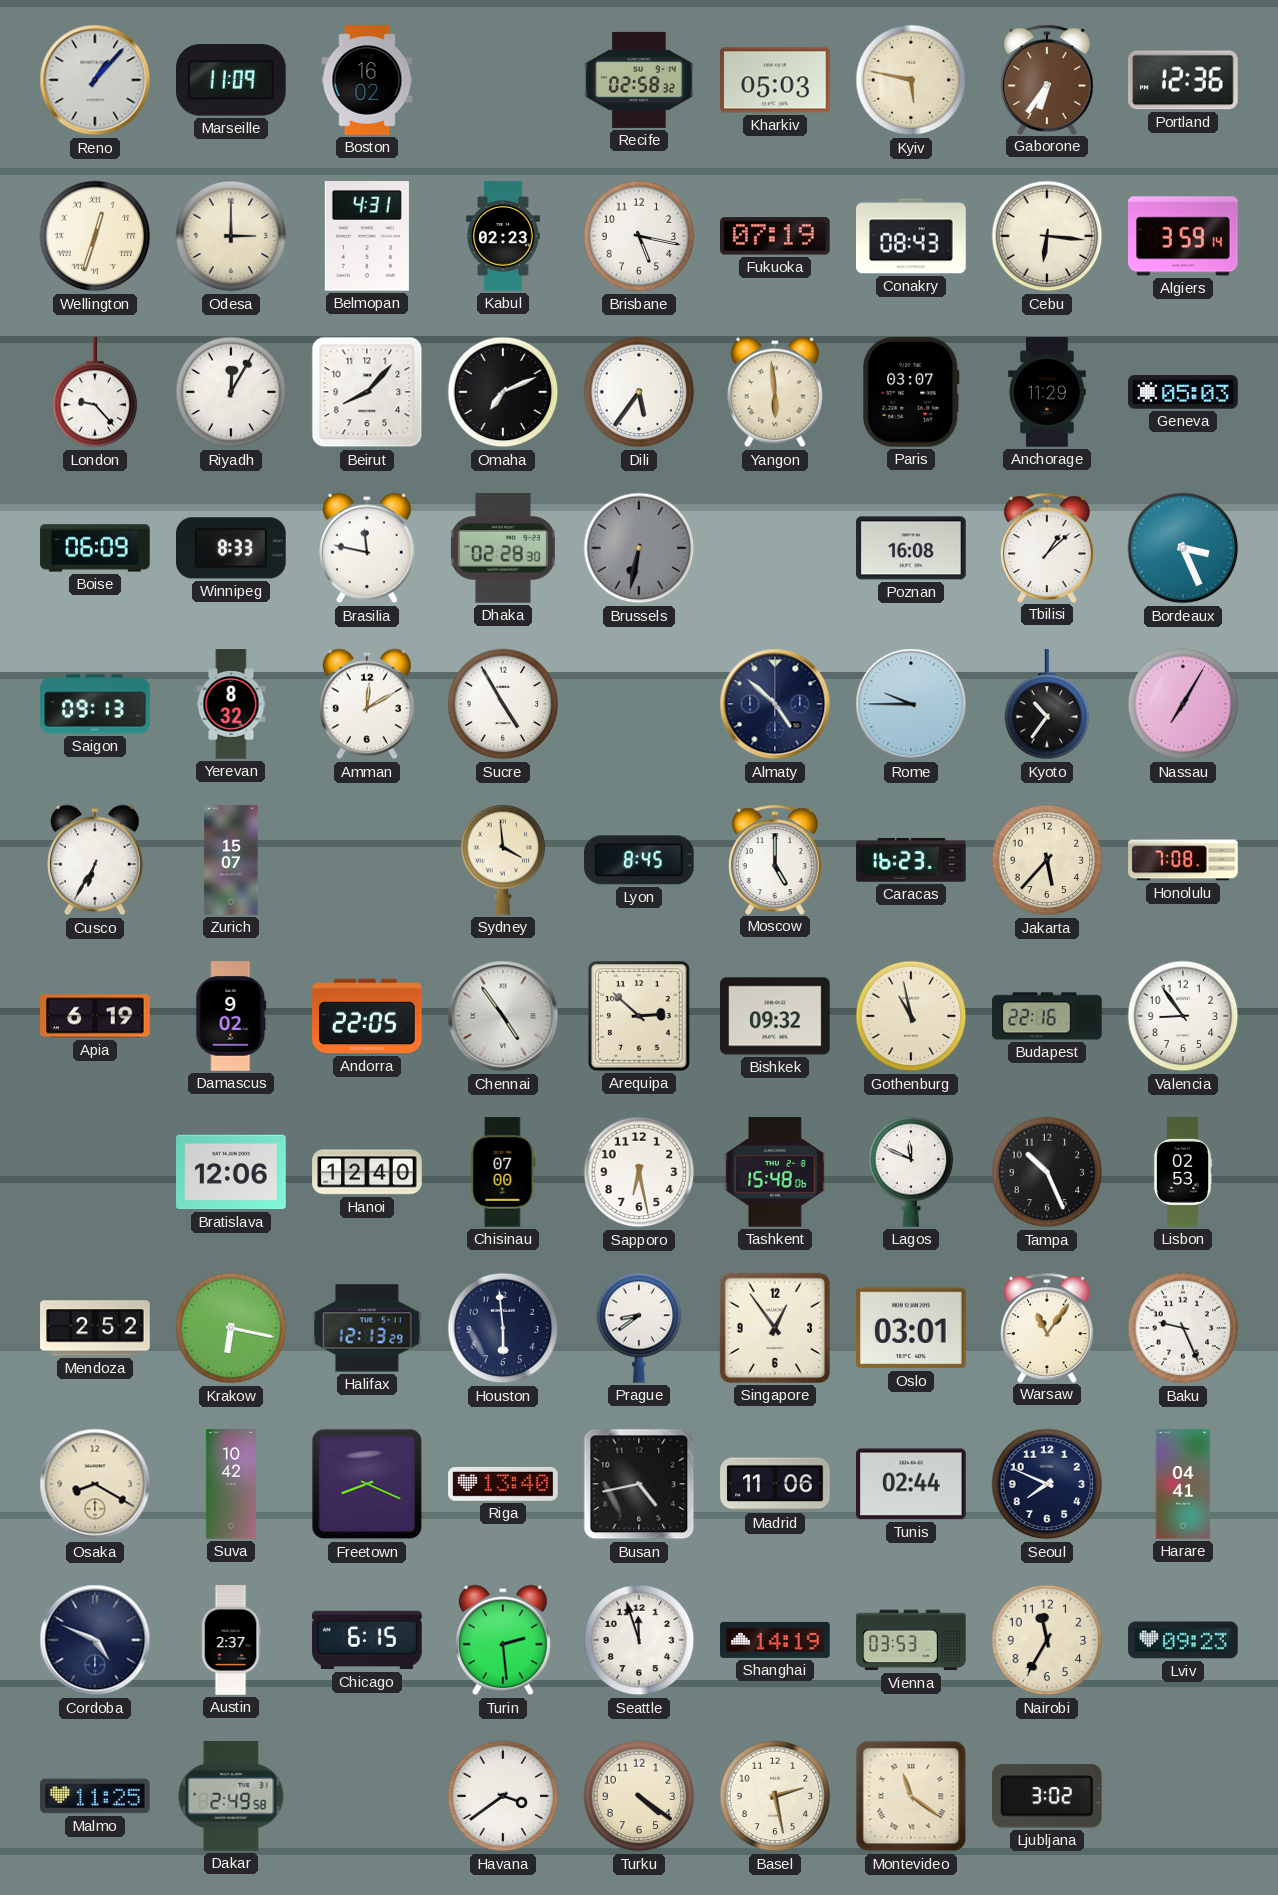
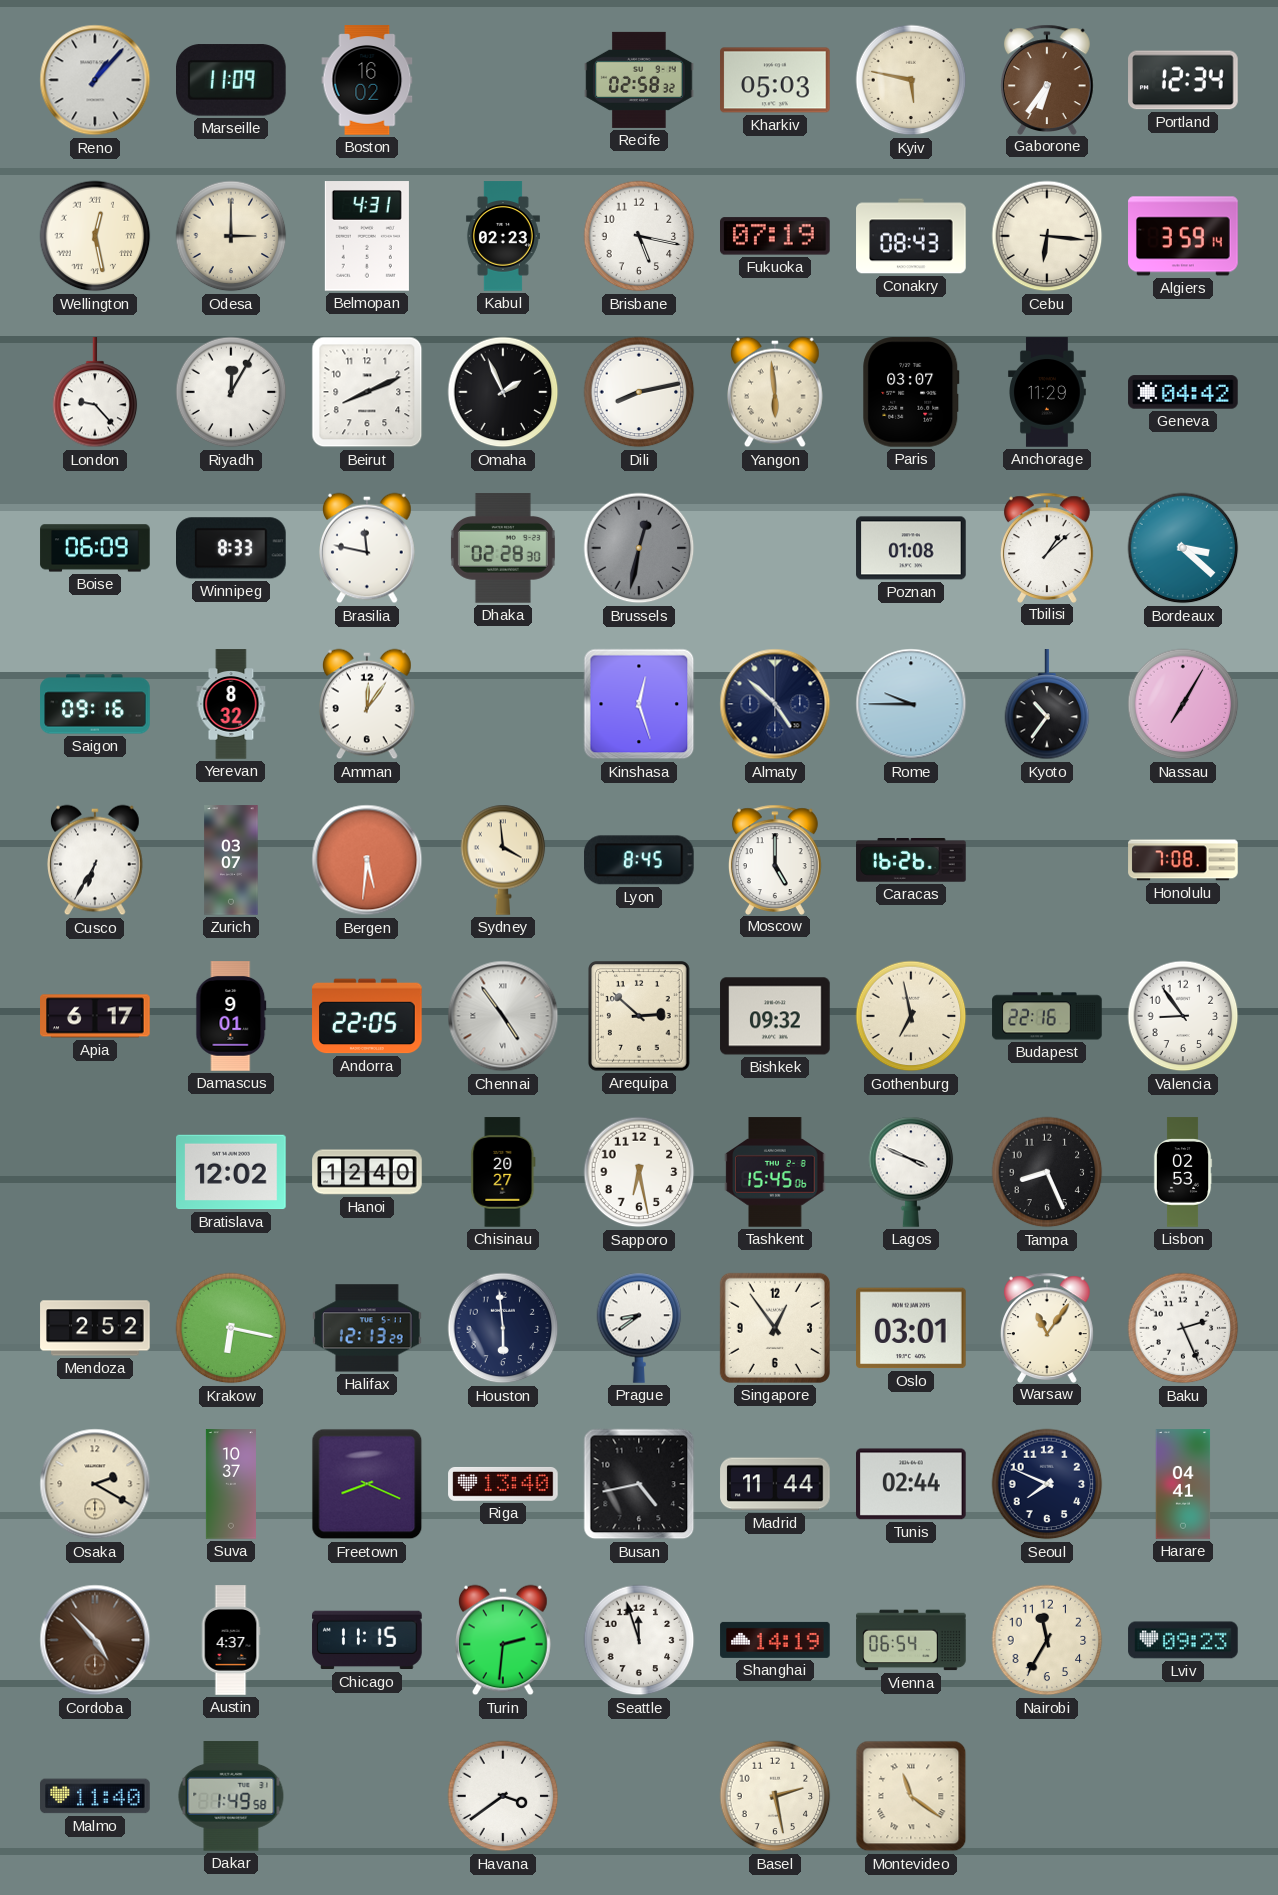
Portland: 12:36 -> 12:34
Wellington: 12:33 -> 12:28
Beirut: 8:07 -> 8:11
Omaha: 7:11 -> 1:56
Dili: 5:36 -> 8:13
Geneva: 05:03 -> 04:42
Brussels: 6:32 -> 12:32
Poznan: 16:08 -> 01:08
Bordeaux: 3:26 -> 3:22
Saigon: 09:13 -> 09:16
Amman: 12:10 -> 12:06
Sucre: 4:55 -> none
Kinshasa: none -> 12:27
Zurich: 15:07 -> 03:07
Bergen: none -> 5:31
Caracas: 16:23 -> 16:26
Jakarta: 5:37 -> none
Apia: 6:19 -> 6:17
Damascus: 9:02 -> 9:01
Gothenburg: 10:58 -> 6:58
Bratislava: 12:06 -> 12:02
Chisinau: 07:00 -> 20:27
Tashkent: 15:48 -> 15:45
Lagos: 11:49 -> 3:49
Tampa: 10:26 -> 8:26
Baku: 9:26 -> 2:26
Osaka: 8:20 -> 2:20
Suva: 10:42 -> 10:37
Madrid: 11:06 -> 11:44
Cordoba: 4:49 -> 4:53
Cordoba dial: navy -> brown
Austin: 2:37 -> 4:37
Chicago: 6:15 -> 11:15
Turin: 2:29 -> 2:31
Vienna: 03:53 -> 06:54
Malmo: 11:25 -> 11:40
Dakar: 2:49 -> 1:49
Turku: 4:21 -> none
Ljubljana: 3:02 -> none
